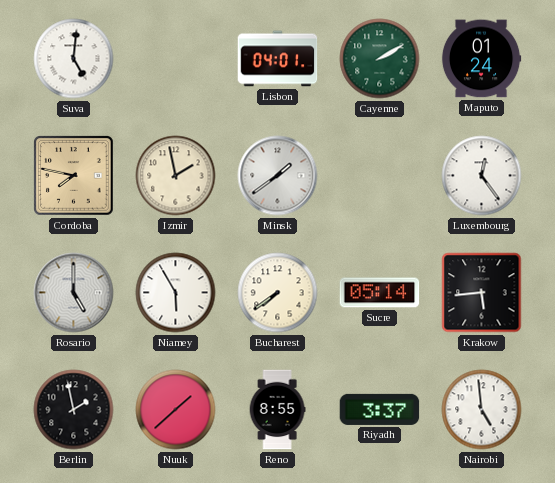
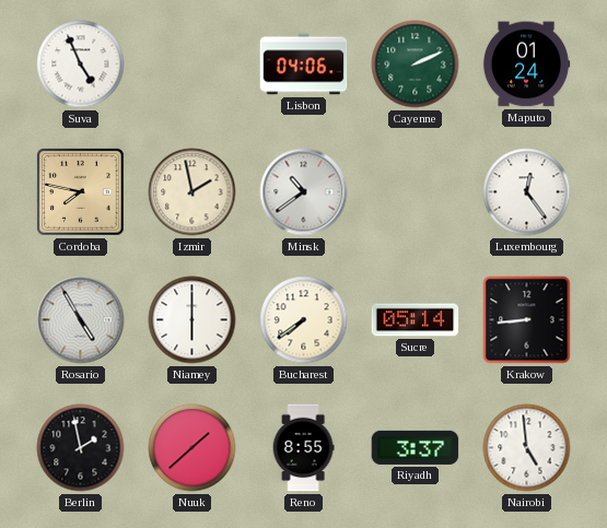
Suva: 5:01 -> 4:56
Lisbon: 04:01 -> 04:06
Cayenne: 2:10 -> 2:11
Minsk: 1:39 -> 10:39
Rosario: 5:00 -> 4:55
Niamey: 5:55 -> 6:00
Krakow: 5:44 -> 8:44
